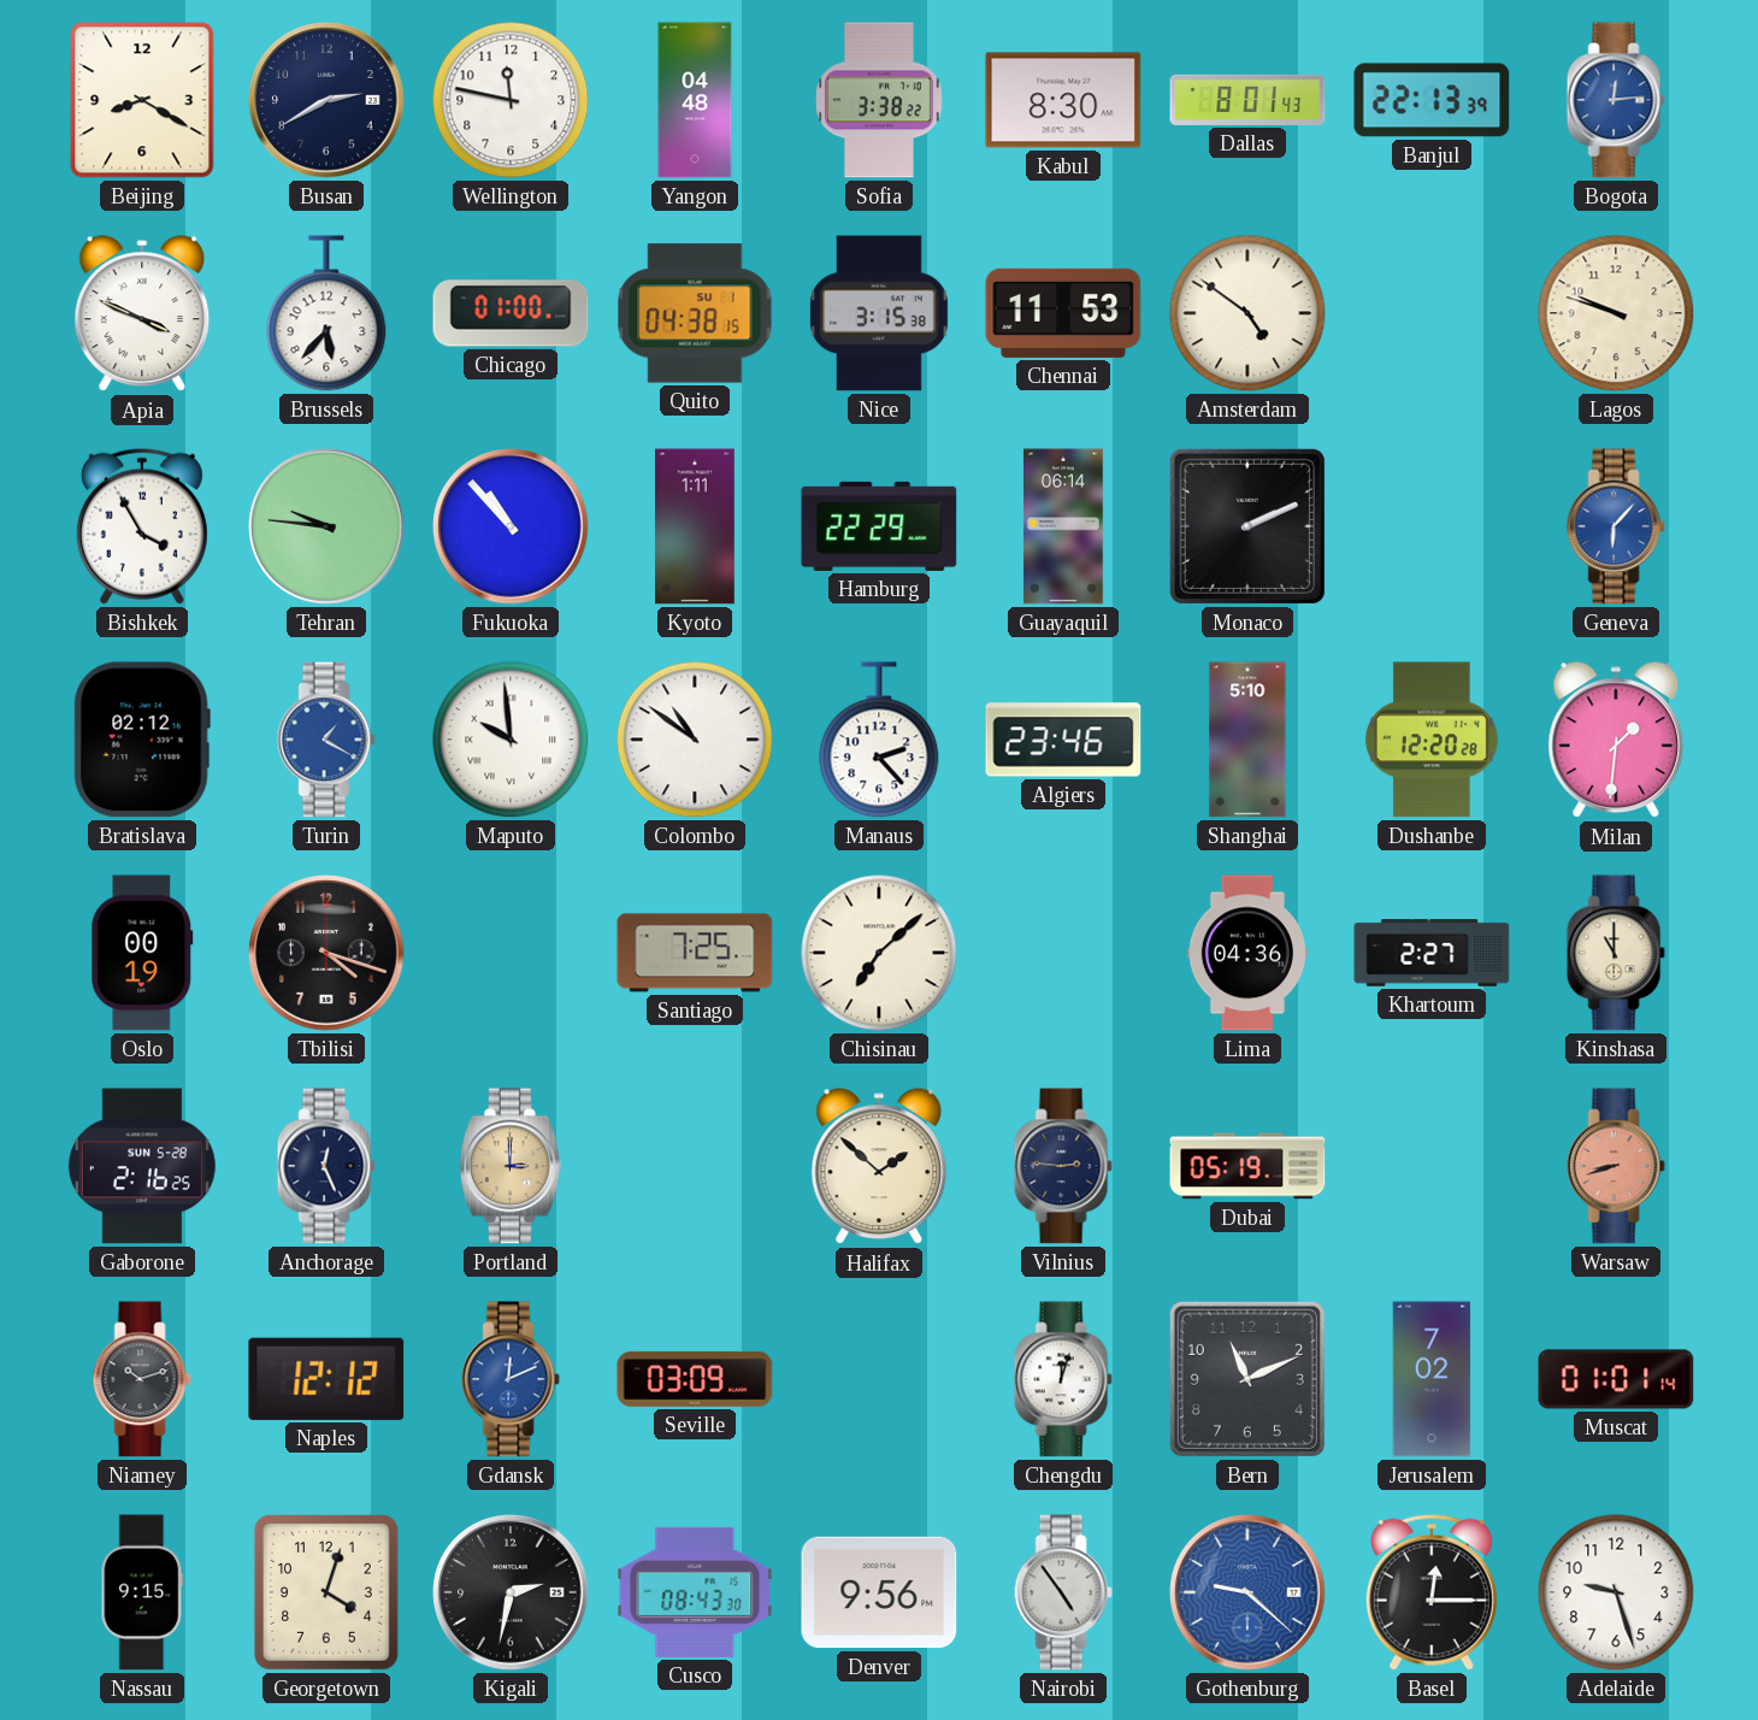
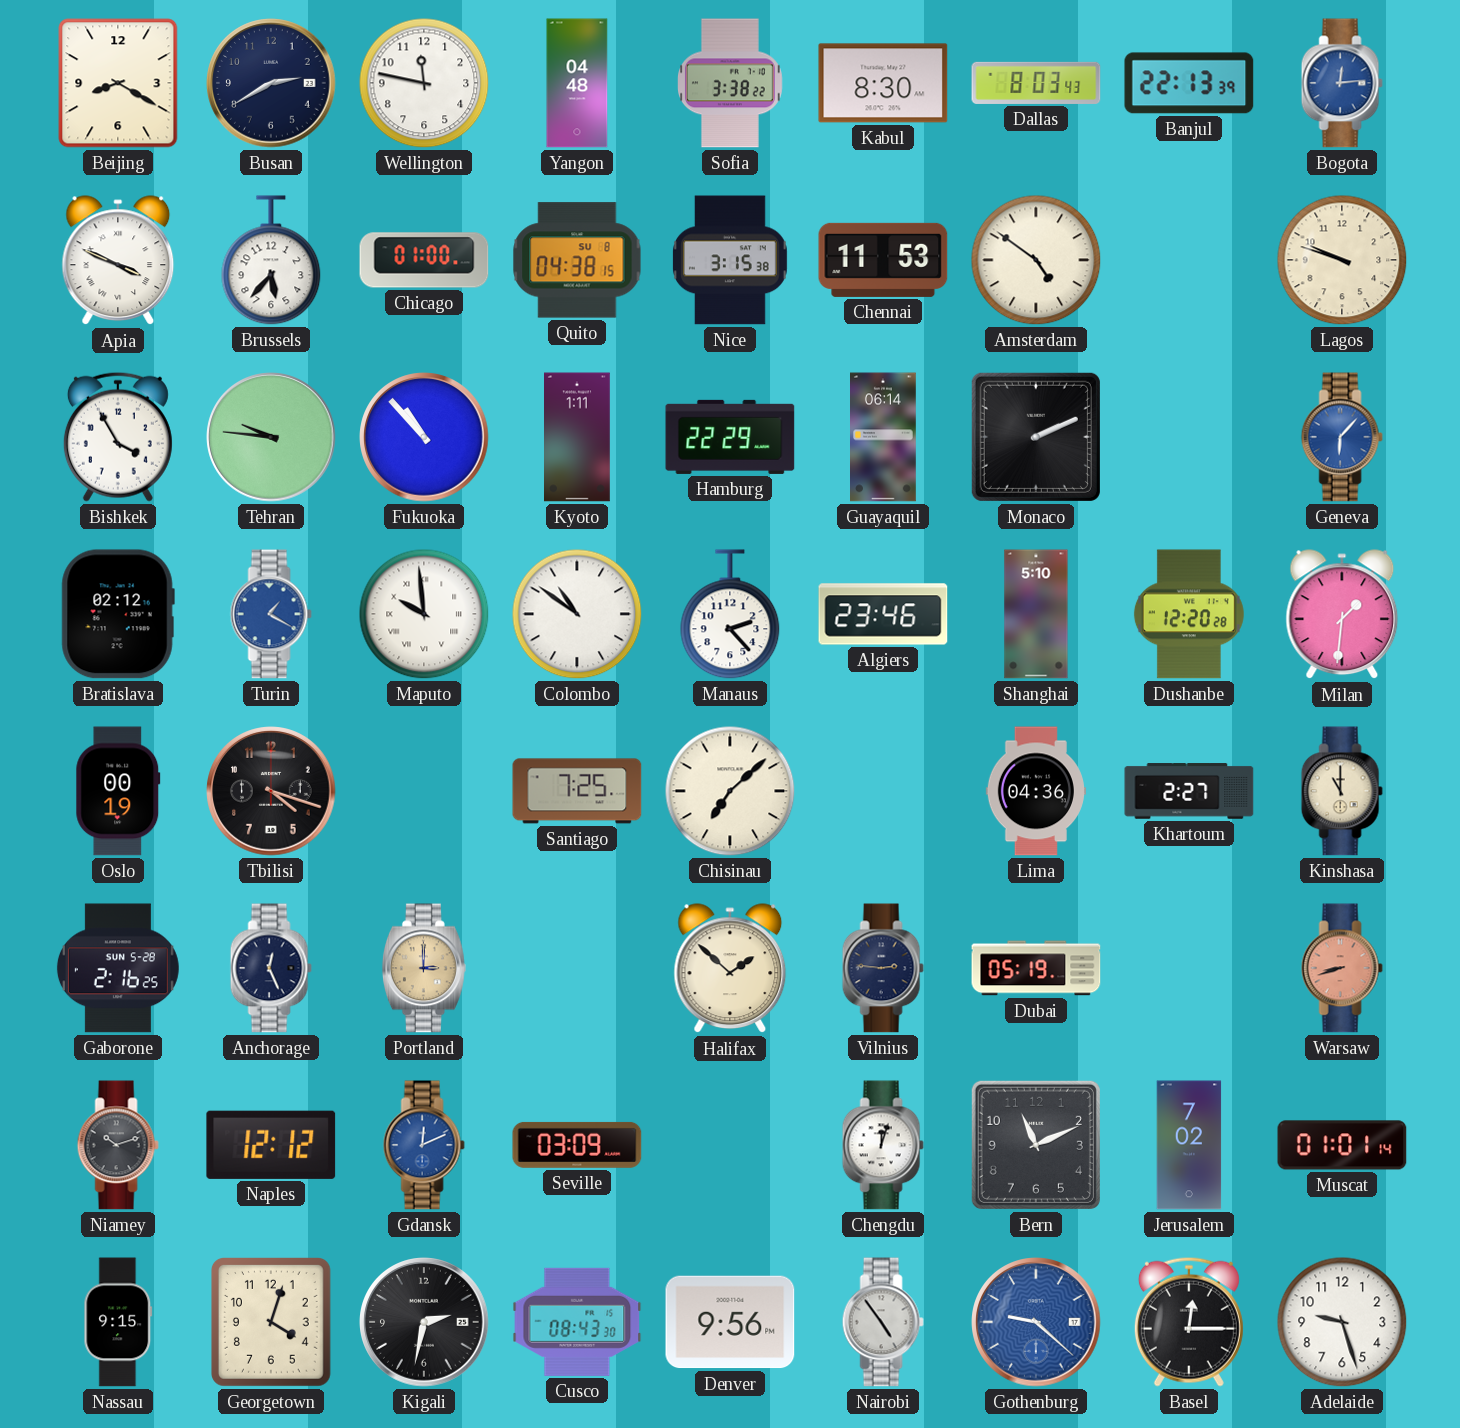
Dallas: 8:01 -> 8:03
Quito date: SU 1 -> SU 8
